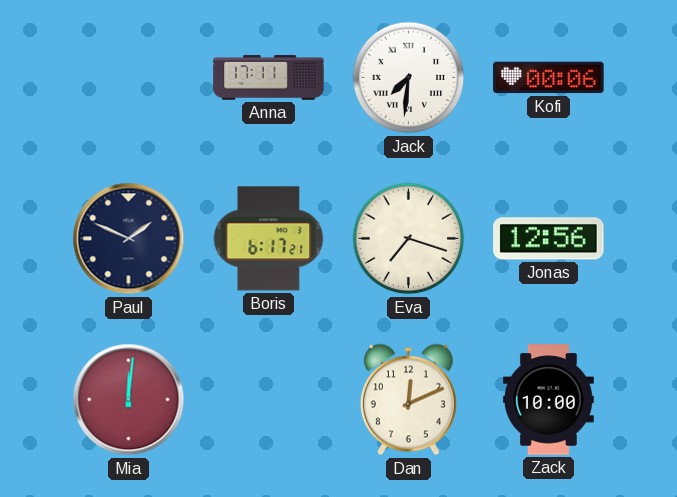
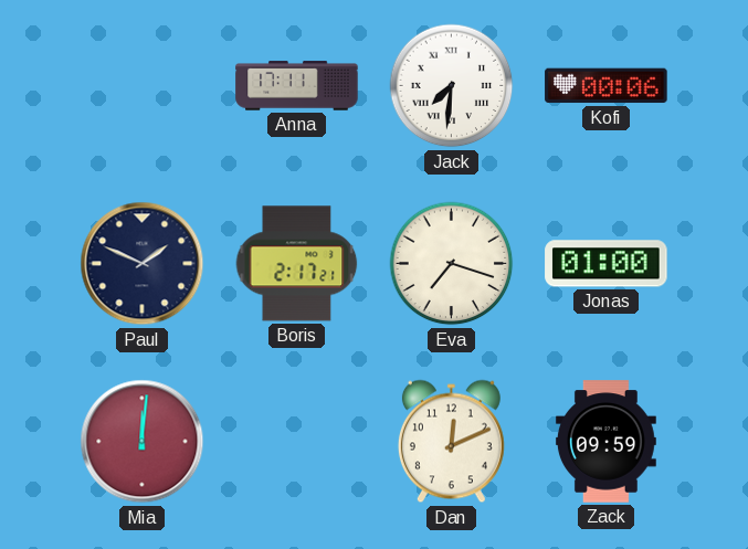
Boris: 6:17 -> 2:17
Jonas: 12:56 -> 01:00
Zack: 10:00 -> 09:59
